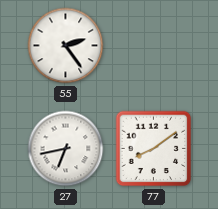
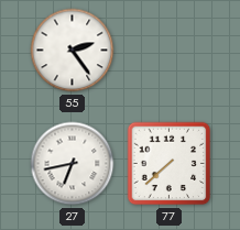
77: 8:09 -> 7:38
